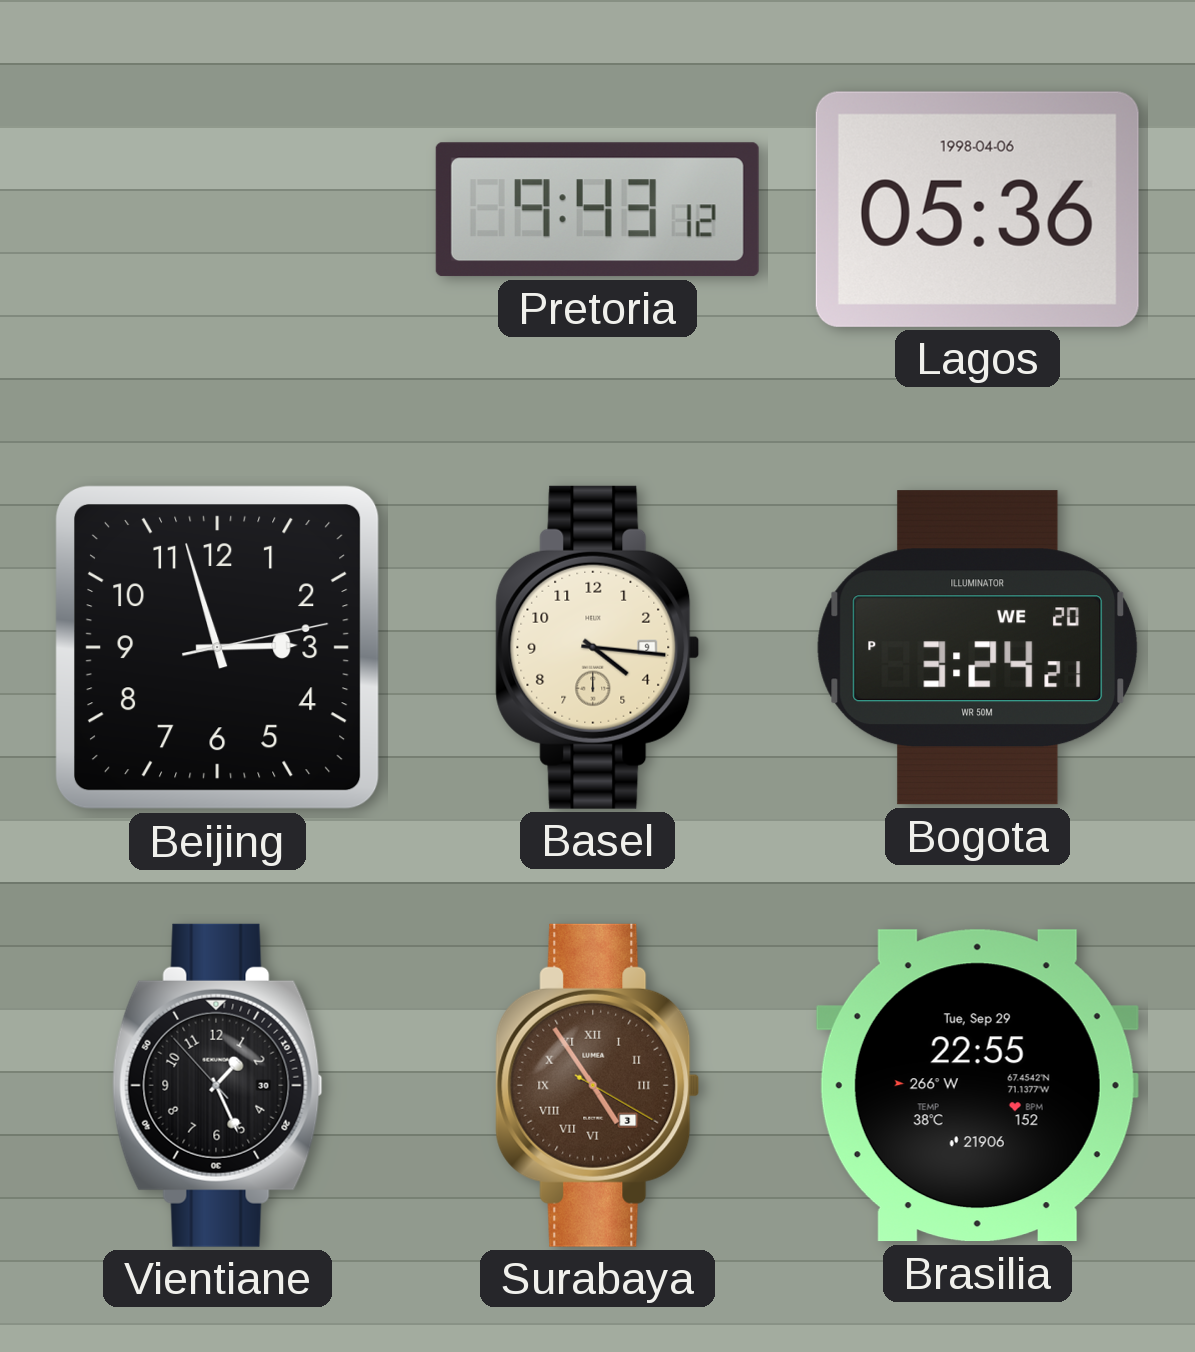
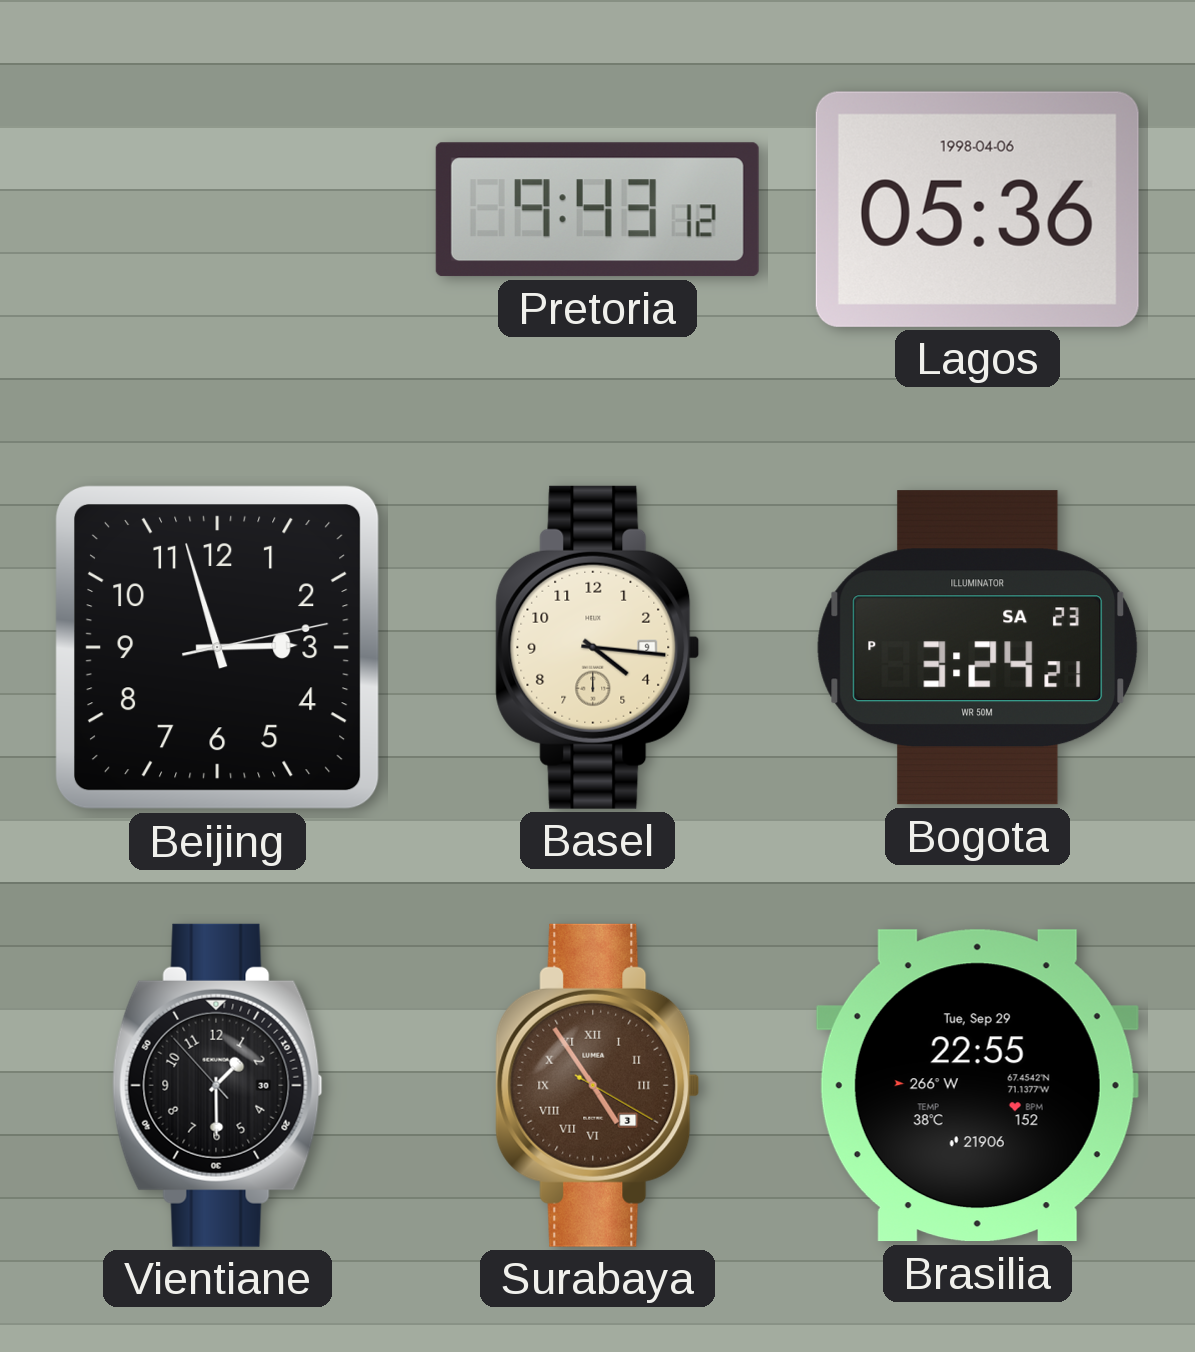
Bogota date: WE 20 -> SA 23
Vientiane: 1:25 -> 1:29
